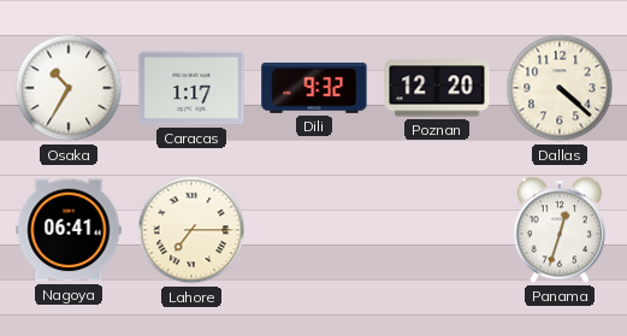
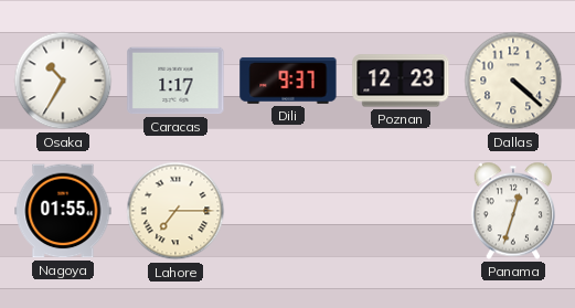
Dili: 9:32 -> 9:37
Poznan: 12:20 -> 12:23
Nagoya: 06:41 -> 01:55
